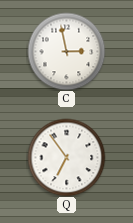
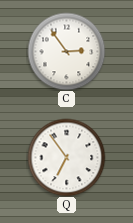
C: 2:58 -> 2:54
